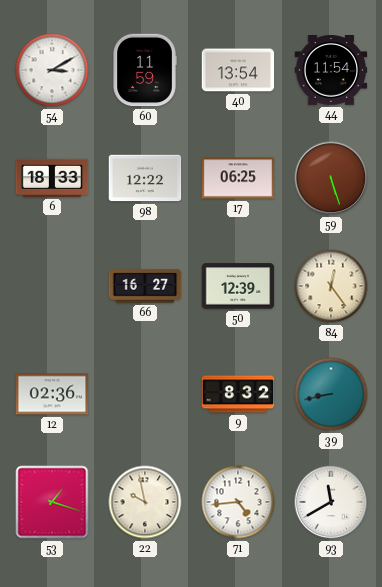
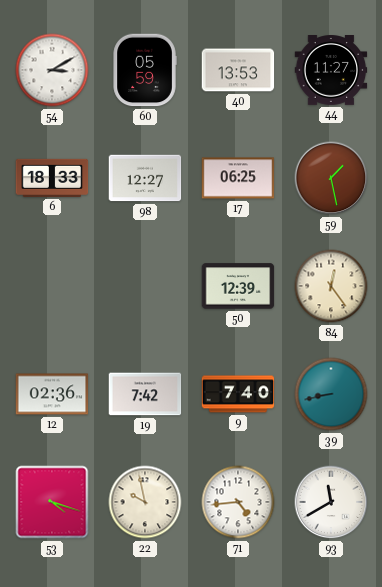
60: 11:59 -> 05:59
40: 13:54 -> 13:53
44: 11:54 -> 11:27
98: 12:22 -> 12:27
59: 5:27 -> 1:28
66: 16:27 -> none
19: none -> 7:42
9: 8:32 -> 7:40
53: 1:18 -> 4:18
